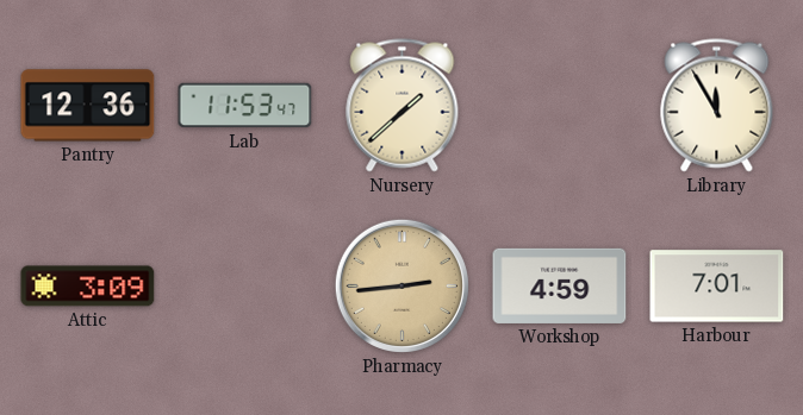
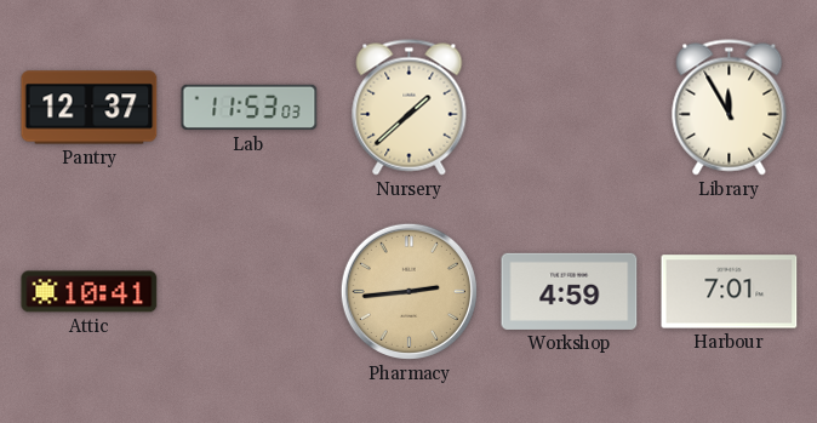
Pantry: 12:36 -> 12:37
Lab: 11:53:47 -> 11:53:03
Attic: 3:09 -> 10:41
